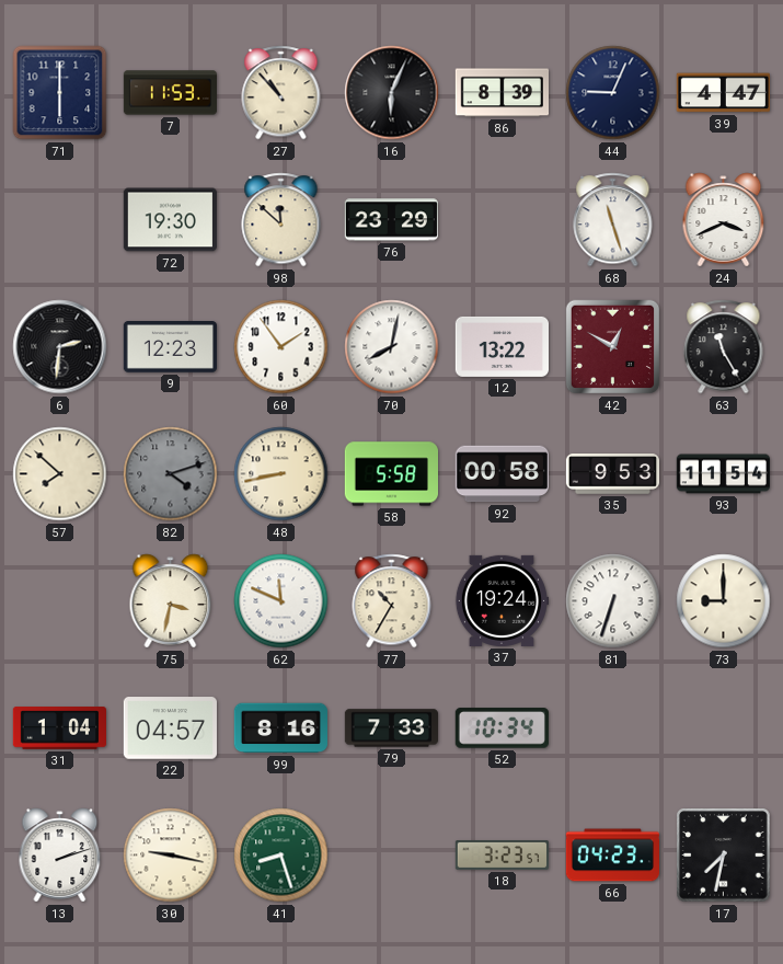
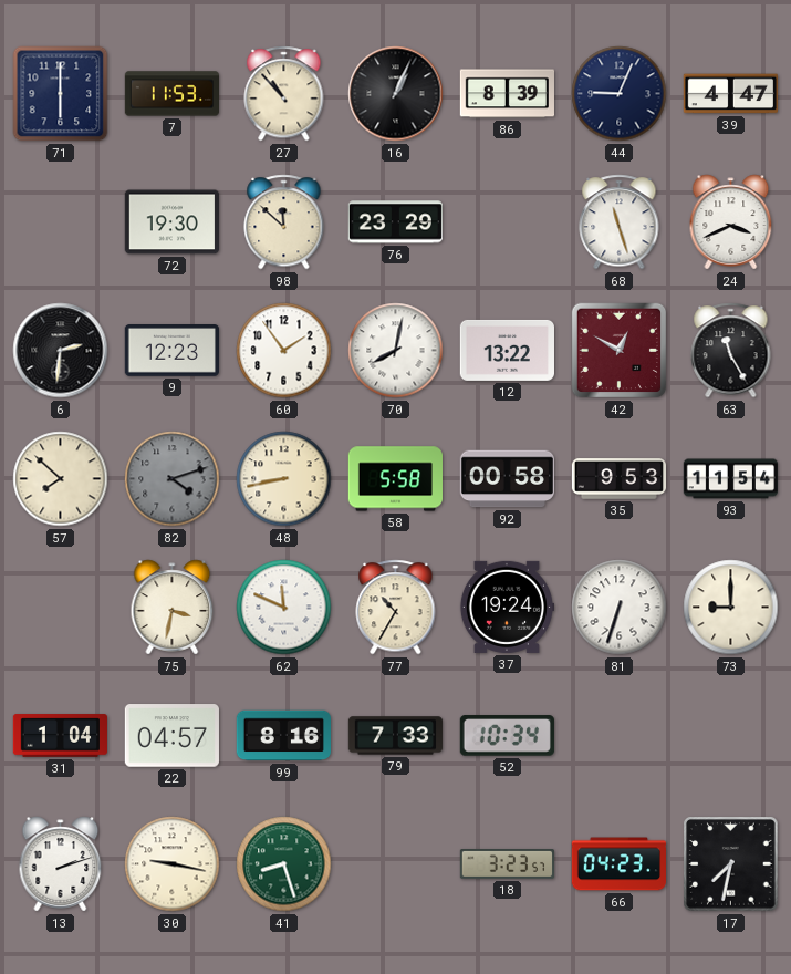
16: 6:04 -> 1:04
